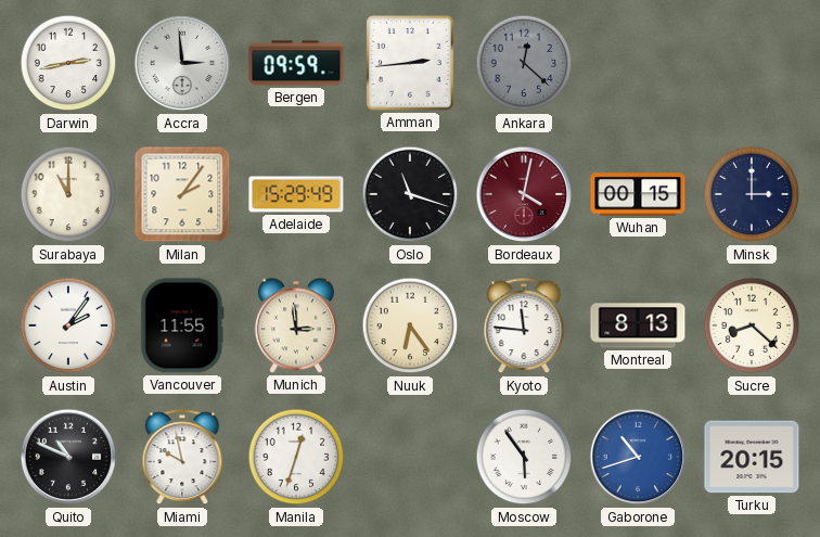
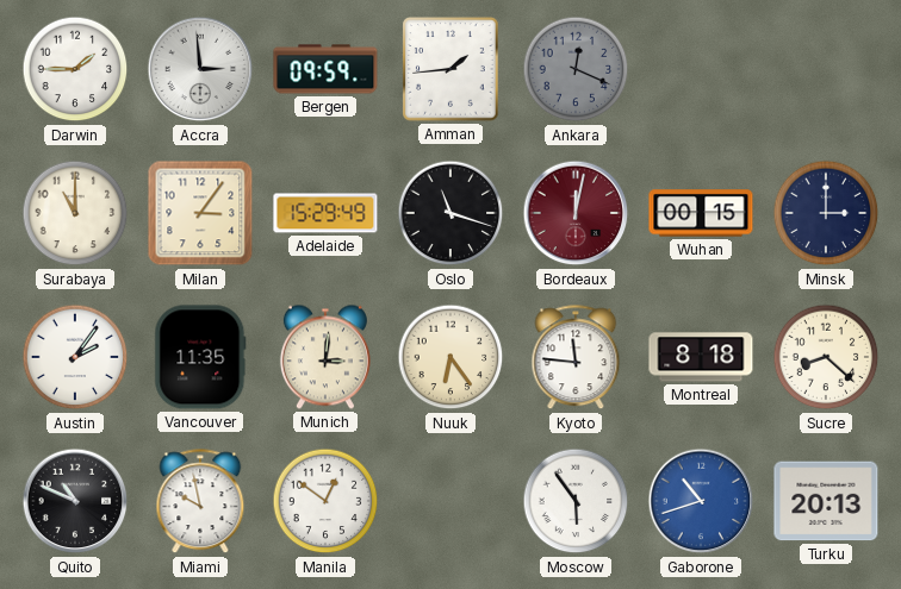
Darwin: 2:43 -> 1:45
Amman: 2:44 -> 1:44
Ankara: 12:22 -> 12:19
Milan: 2:06 -> 3:06
Bordeaux: 4:02 -> 12:02
Vancouver: 11:55 -> 11:35
Munich: 2:59 -> 3:01
Montreal: 8:13 -> 8:18
Manila: 12:33 -> 12:51
Turku: 20:15 -> 20:13
